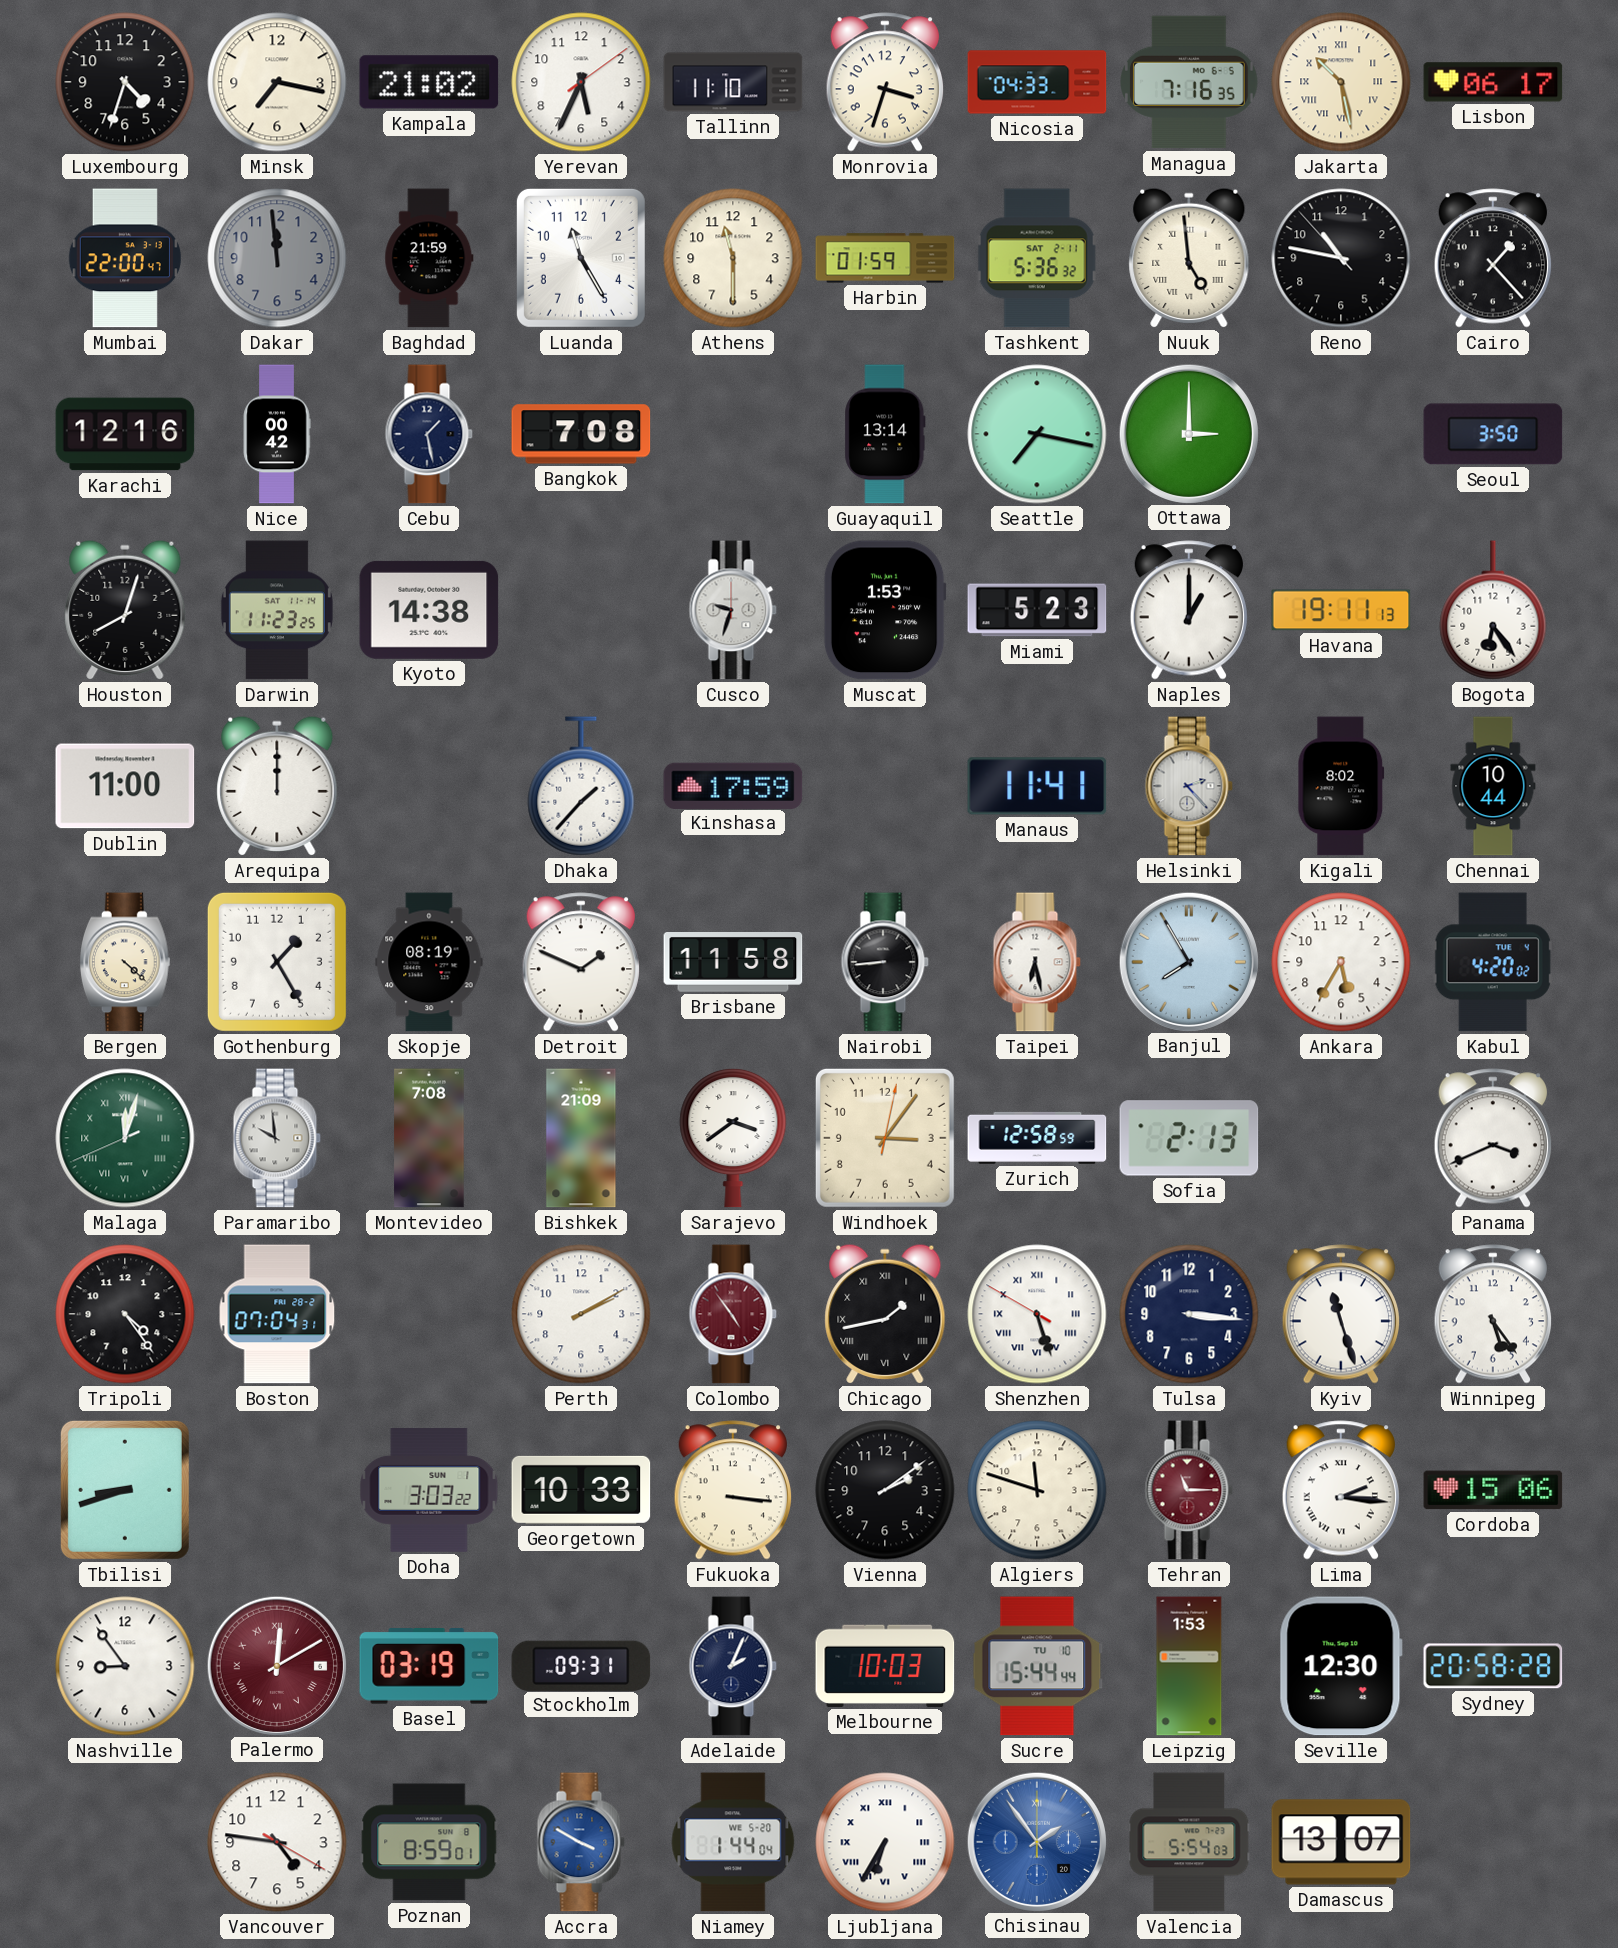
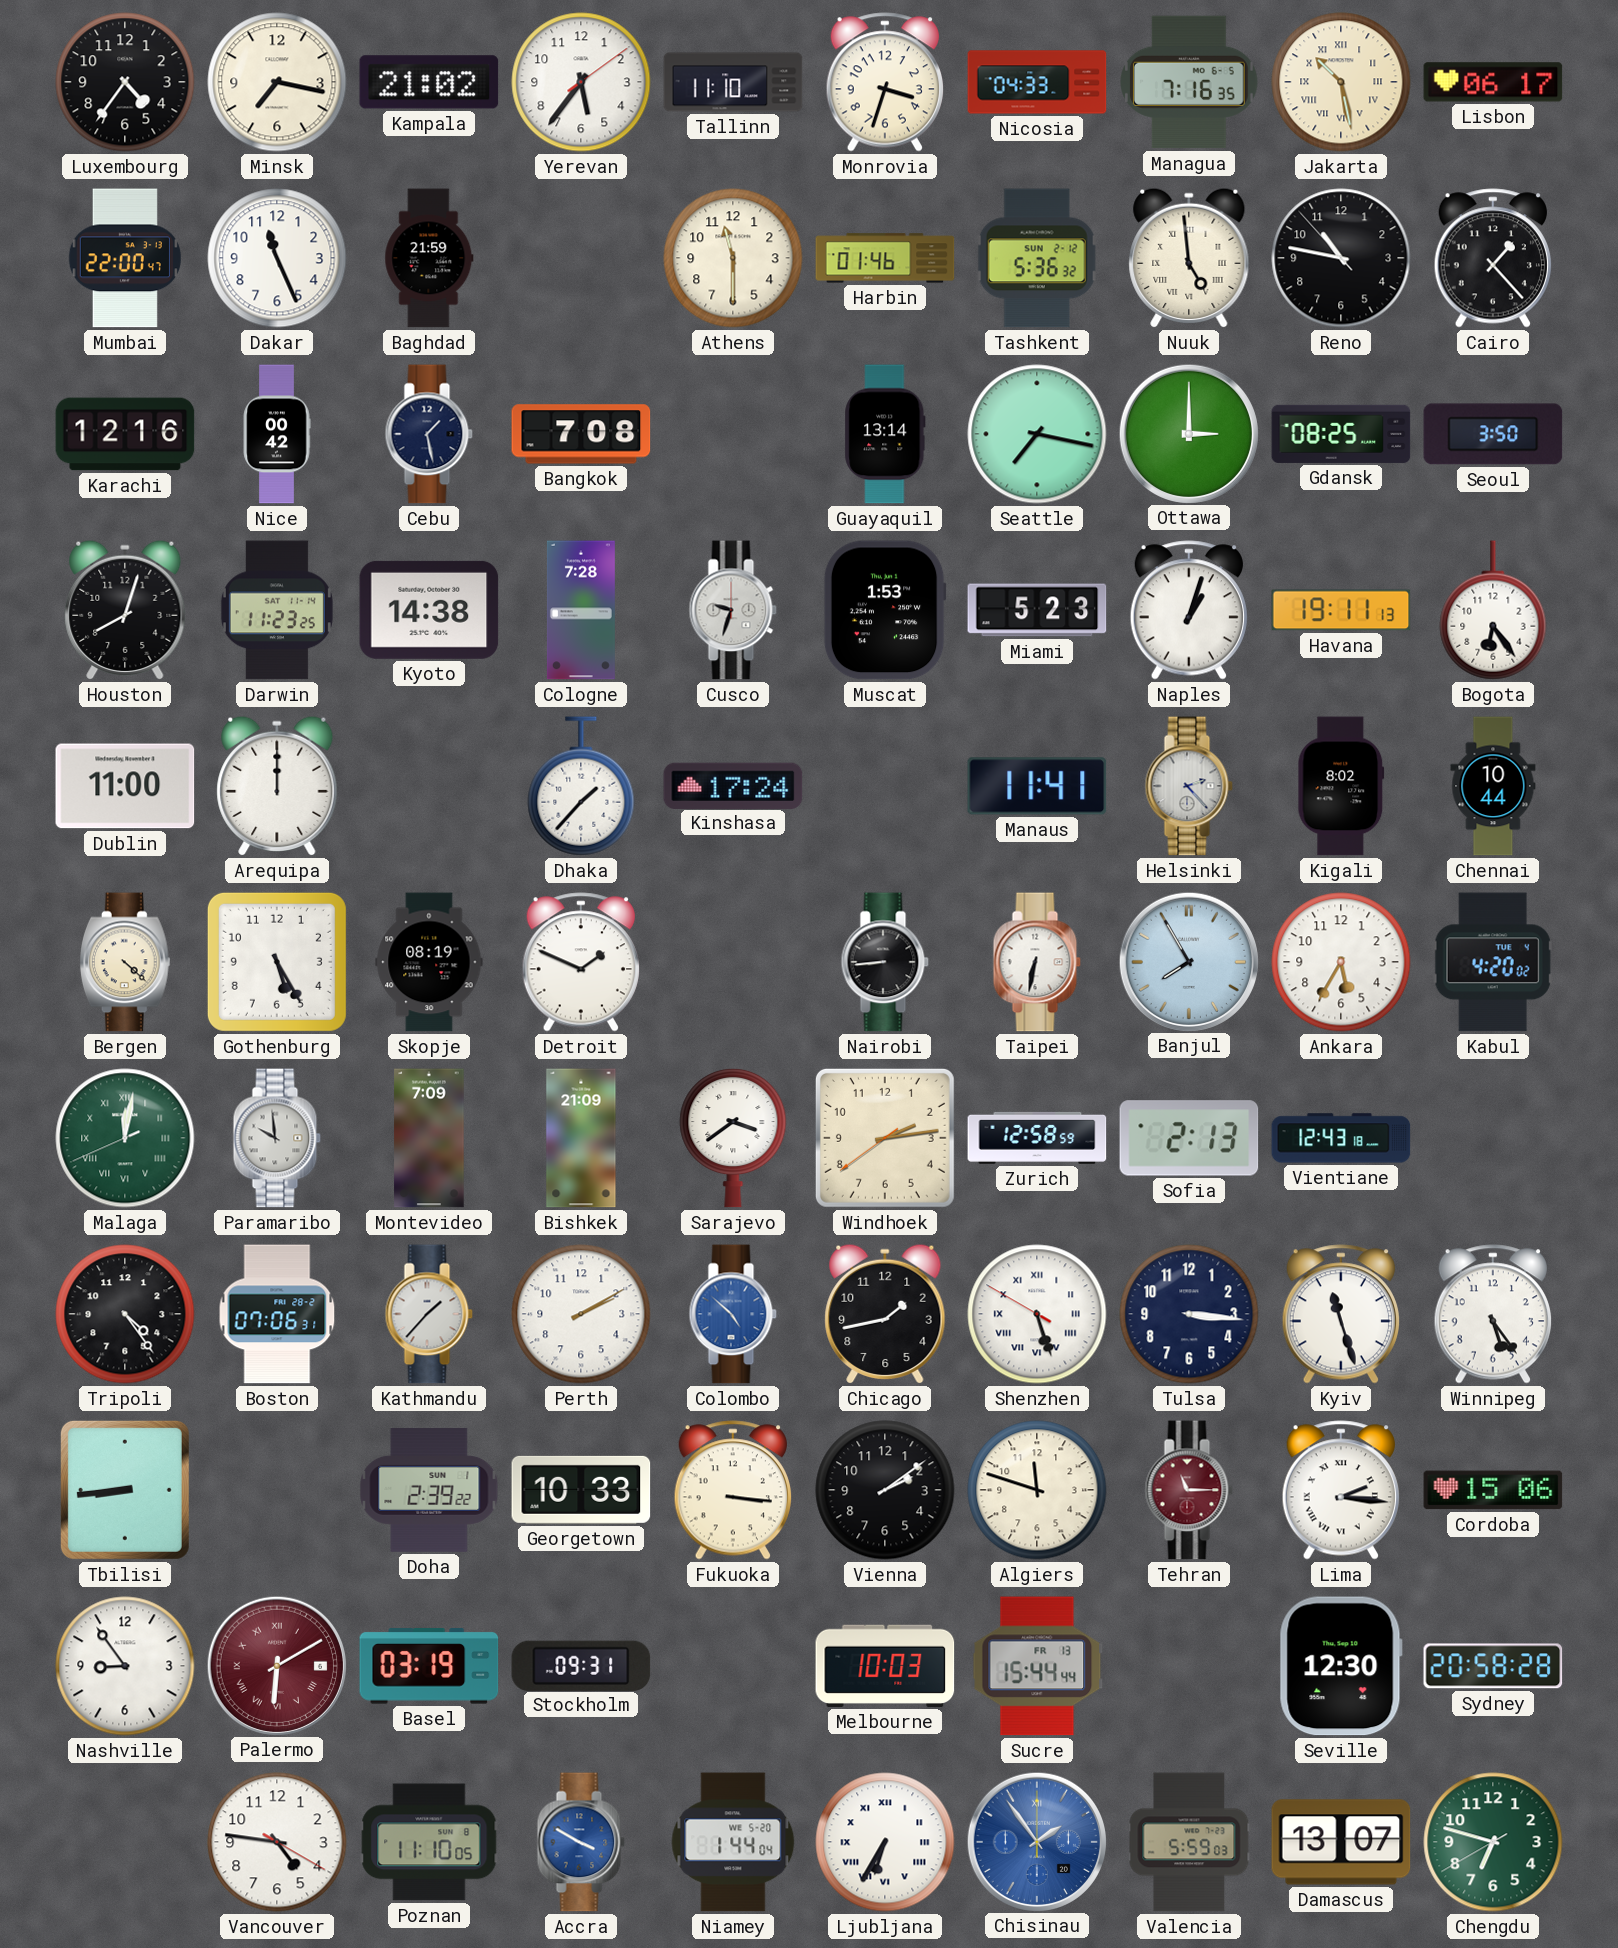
Luxembourg: 4:33 -> 4:36
Yerevan: 5:34 -> 5:36
Dakar: 11:59 -> 11:26
Dakar dial: grey -> white
Luanda: 11:25 -> none
Harbin: 01:59 -> 01:46
Tashkent date: SAT 2-11 -> SUN 2-12
Gdansk: none -> 08:25
Cologne: none -> 7:28
Naples: 1:00 -> 1:03
Kinshasa: 17:59 -> 17:24
Gothenburg: 1:25 -> 5:25
Brisbane: 11:58 -> none
Taipei: 6:28 -> 6:32
Malaga: 12:02 -> 12:01
Montevideo: 7:08 -> 7:09
Windhoek: 3:06 -> 2:13
Vientiane: none -> 12:43
Panama: 3:41 -> none
Boston: 07:04 -> 07:06
Kathmandu: none -> 1:37
Colombo: 4:54 -> 4:52
Colombo dial: burgundy -> blue
Chicago numerals: Roman -> Arabic
Tbilisi: 8:42 -> 8:44
Doha: 3:03 -> 2:39
Palermo: 12:10 -> 6:10
Adelaide: 2:04 -> none
Sucre date: TU 10 -> FR 13
Leipzig: 1:53 -> none
Poznan: 8:59 -> 11:10
Valencia: 5:54 -> 5:59
Chengdu: none -> 6:47
